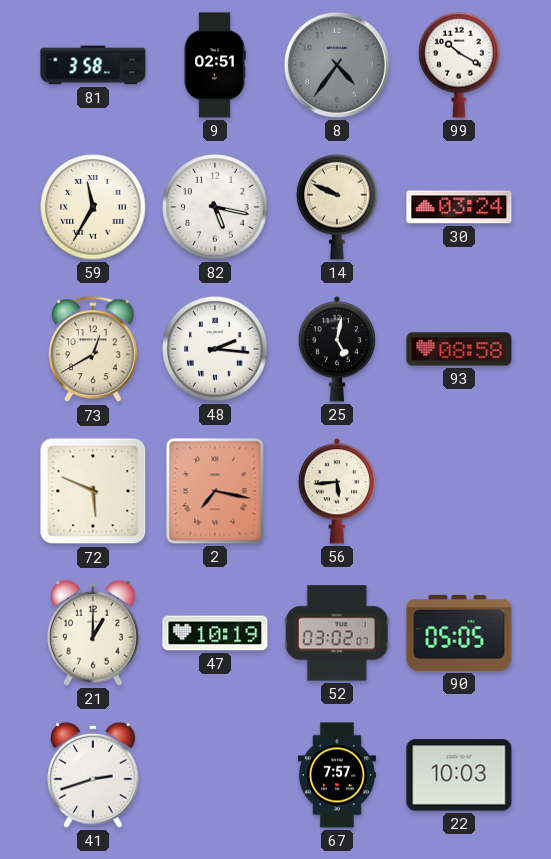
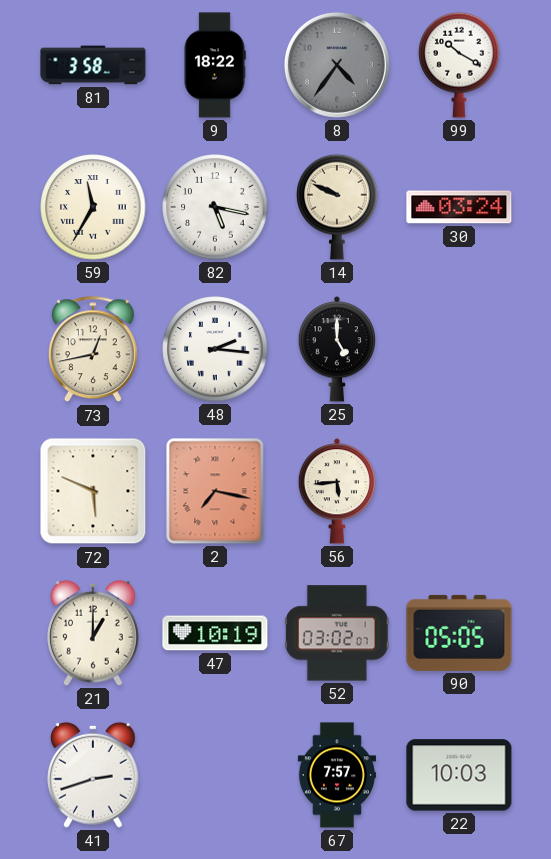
9: 02:51 -> 18:22
73: 12:40 -> 12:43
25: 5:02 -> 5:00
93: 08:58 -> none
